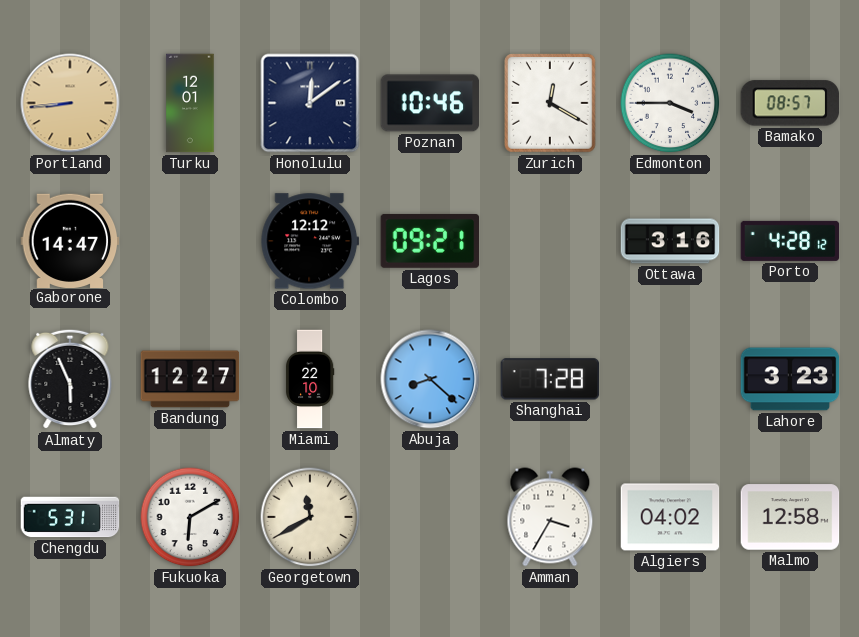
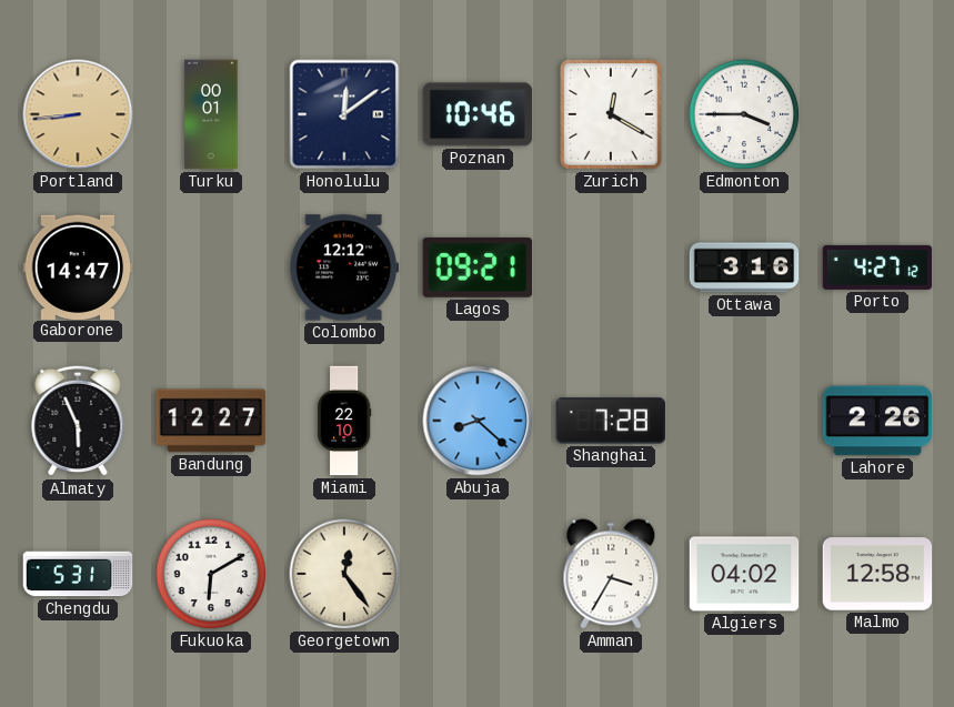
Turku: 12:01 -> 00:01
Bamako: 08:57 -> none
Porto: 4:28 -> 4:27
Lahore: 3:23 -> 2:26
Georgetown: 11:40 -> 12:24
